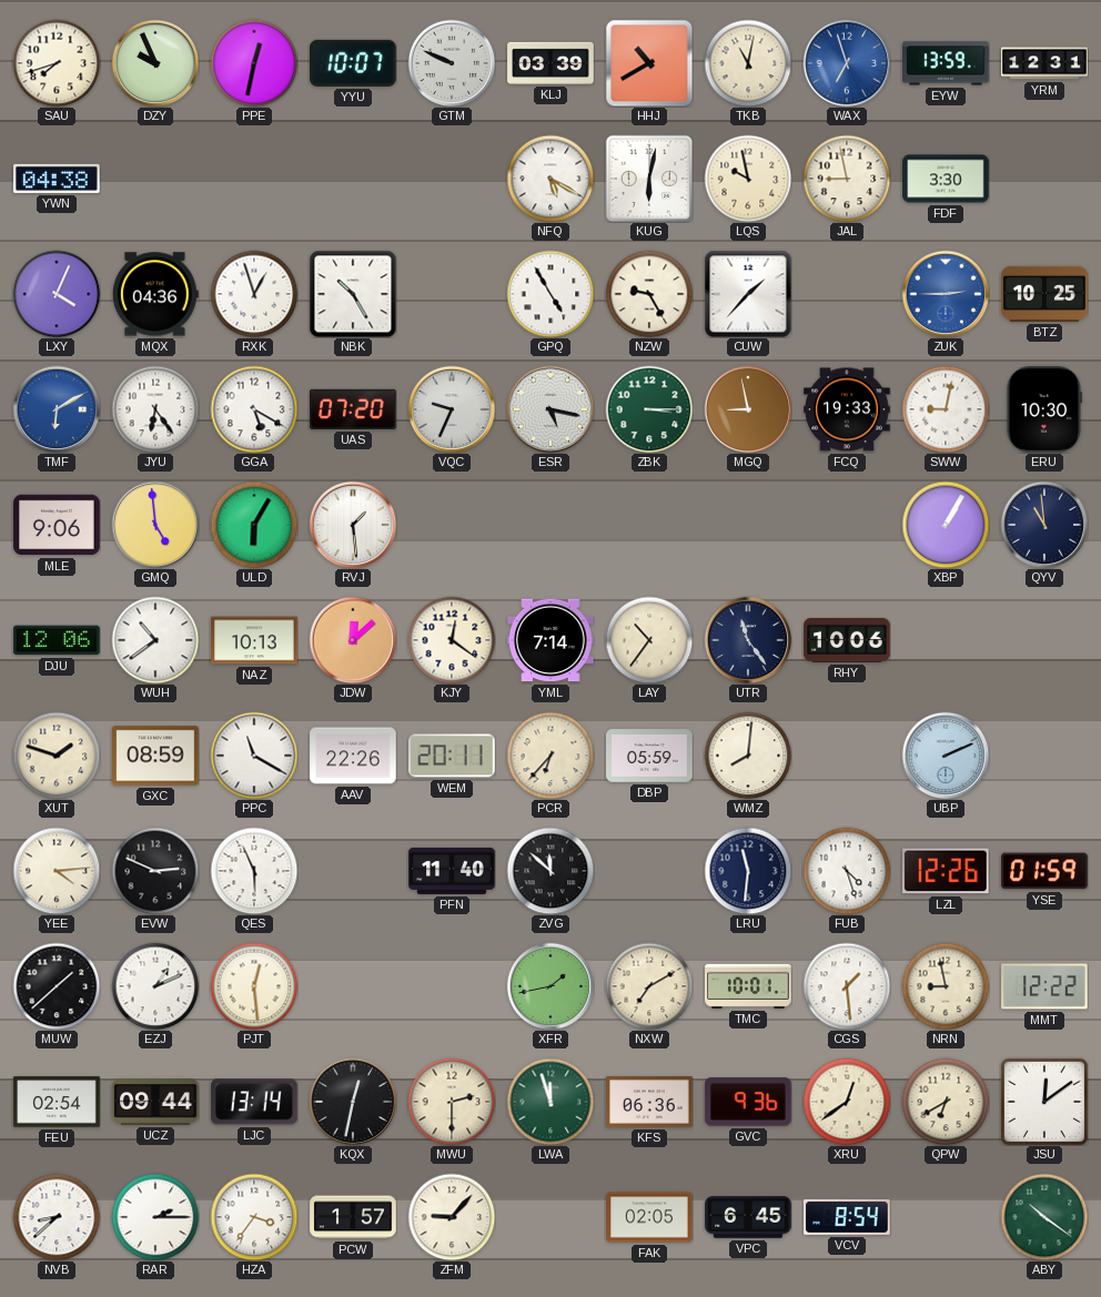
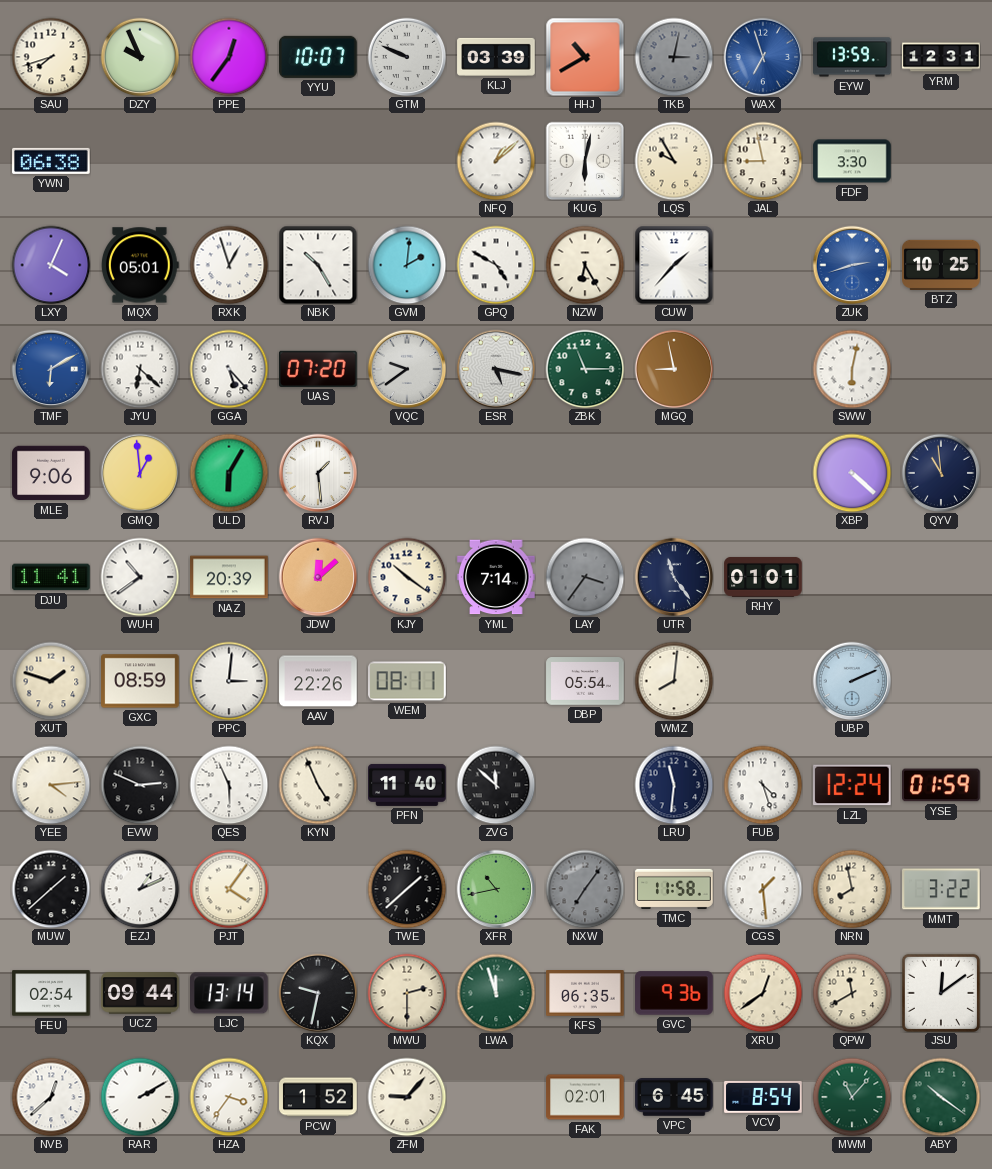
PPE: 12:32 -> 12:36
TKB: 11:02 -> 3:02
TKB dial: cream -> grey
YWN: 04:38 -> 06:38
NFQ: 5:20 -> 1:08
LQS: 9:58 -> 9:55
MQX: 04:36 -> 05:01
GVM: none -> 2:01
GPQ: 4:55 -> 4:50
NZW: 9:25 -> 6:25
ZUK: 2:45 -> 2:42
JYU: 6:24 -> 6:22
GGA: 5:20 -> 5:23
VQC: 9:34 -> 9:39
ZBK: 3:15 -> 11:15
FCQ: 19:33 -> none
SWW: 9:02 -> 6:02
ERU: 10:30 -> none
GMQ: 4:59 -> 12:59
XBP: 1:05 -> 4:22
DJU: 12:06 -> 11:41
NAZ: 10:13 -> 20:39
KJY: 12:21 -> 10:21
LAY: 10:36 -> 3:36
LAY dial: cream -> grey
RHY: 10:06 -> 01:01
PPC: 11:20 -> 3:01
WEM: 20:11 -> 08:11
PCR: 6:37 -> none
DBP: 05:59 -> 05:54
KYN: none -> 4:56
LZL: 12:26 -> 12:24
PJT: 12:29 -> 4:06
TWE: none -> 1:38
XFR: 1:43 -> 10:43
NXW: 7:10 -> 7:06
NXW dial: cream -> grey
TMC: 10:01 -> 11:58
NRN: 8:58 -> 7:58
MMT: 12:22 -> 3:22
KQX: 12:32 -> 9:32
KFS: 06:36 -> 06:35
QPW: 6:40 -> 11:40
NVB: 8:38 -> 12:38
RAR: 2:15 -> 2:10
PCW: 1:57 -> 1:52
FAK: 02:05 -> 02:01
MWM: none -> 11:07
